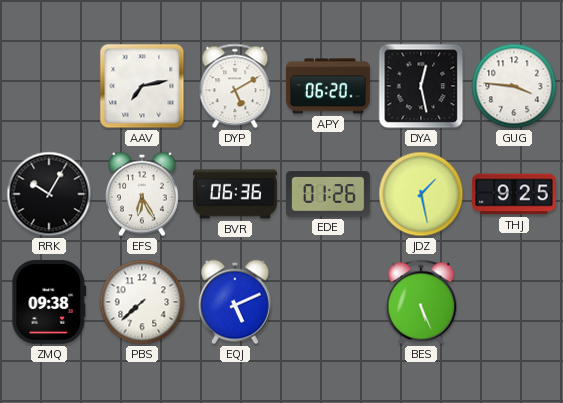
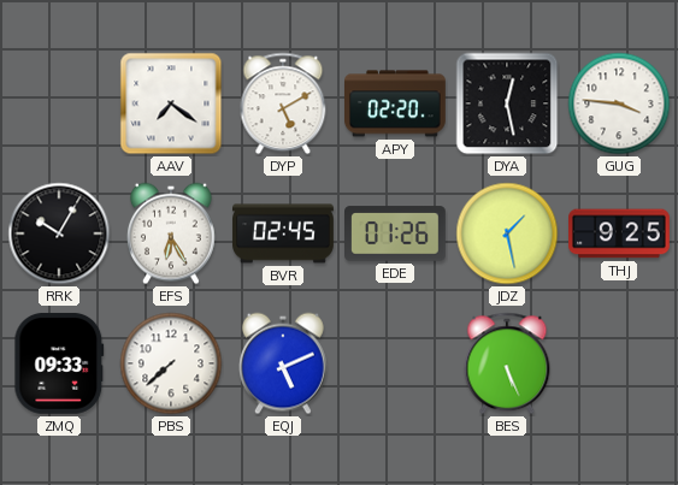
AAV: 7:13 -> 7:21
APY: 06:20 -> 02:20
BVR: 06:36 -> 02:45
ZMQ: 09:38 -> 09:33
